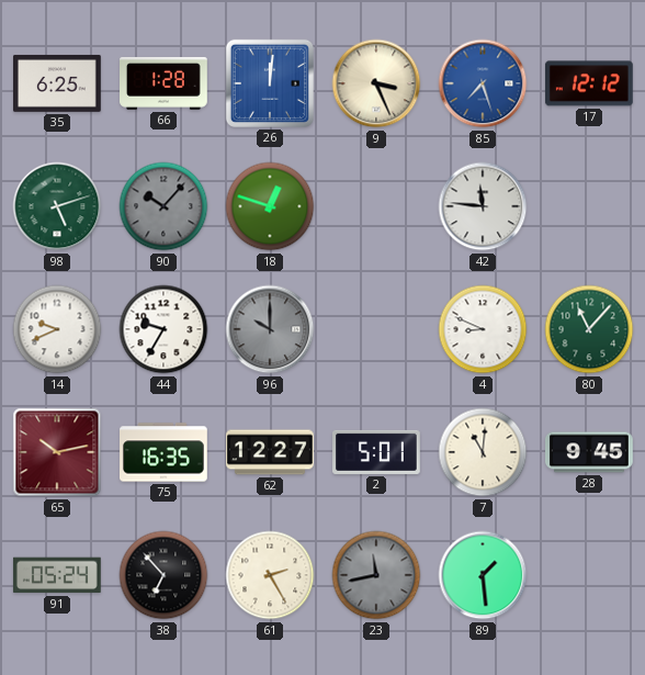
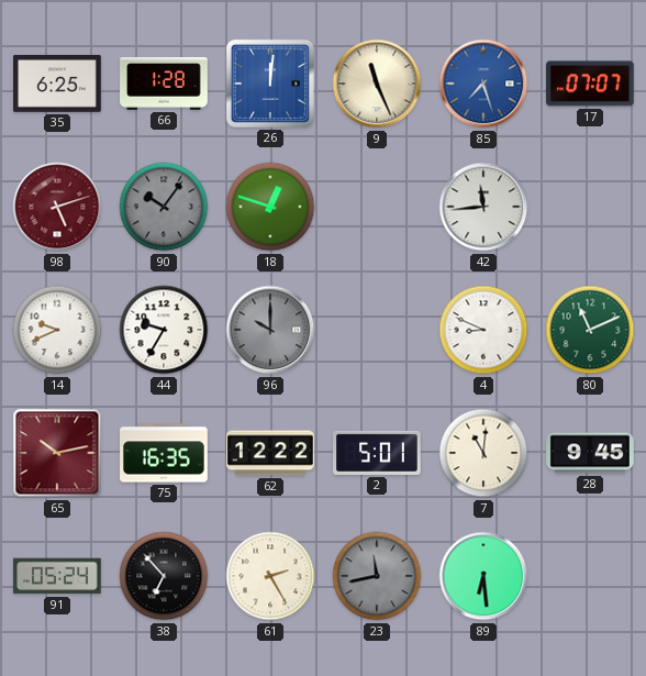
9: 3:26 -> 11:26
17: 12:12 -> 07:07
98 dial: green -> burgundy
90: 10:07 -> 10:06
42: 11:46 -> 11:44
80: 11:07 -> 11:11
62: 12:27 -> 12:22
89: 1:29 -> 6:29
